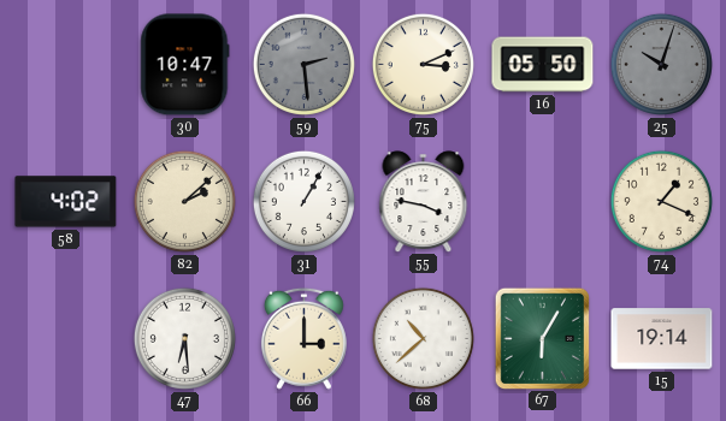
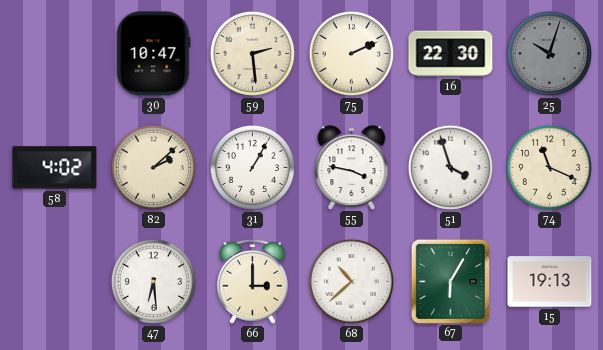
59 dial: grey -> cream
75: 3:11 -> 2:11
16: 05:50 -> 22:30
51: none -> 3:57
74: 1:19 -> 11:19
15: 19:14 -> 19:13
